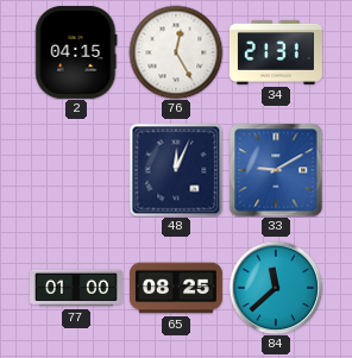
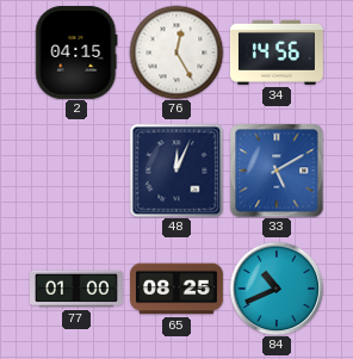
34: 21:31 -> 14:56
33: 9:10 -> 5:10
84: 11:38 -> 10:41
